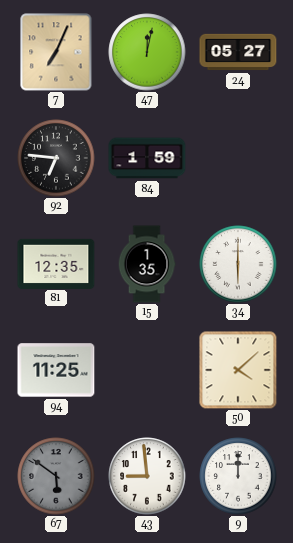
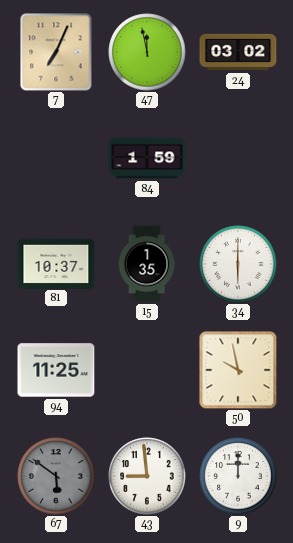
47: 12:02 -> 11:58
24: 05:27 -> 03:02
92: 6:46 -> none
81: 12:35 -> 10:37
50: 4:08 -> 9:58
